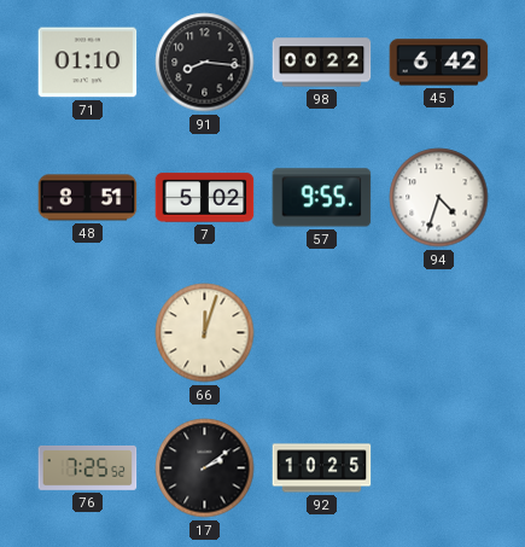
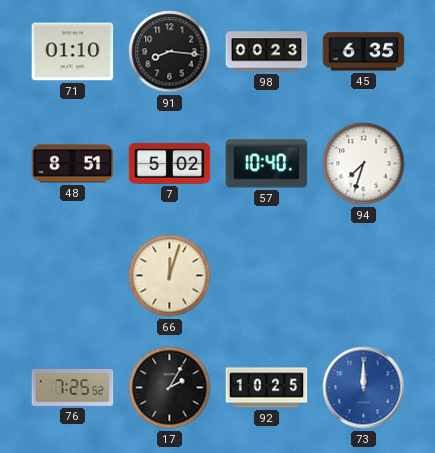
98: 00:22 -> 00:23
45: 6:42 -> 6:35
57: 9:55 -> 10:40
94: 4:33 -> 7:33
17: 2:09 -> 2:05
73: none -> 12:00
